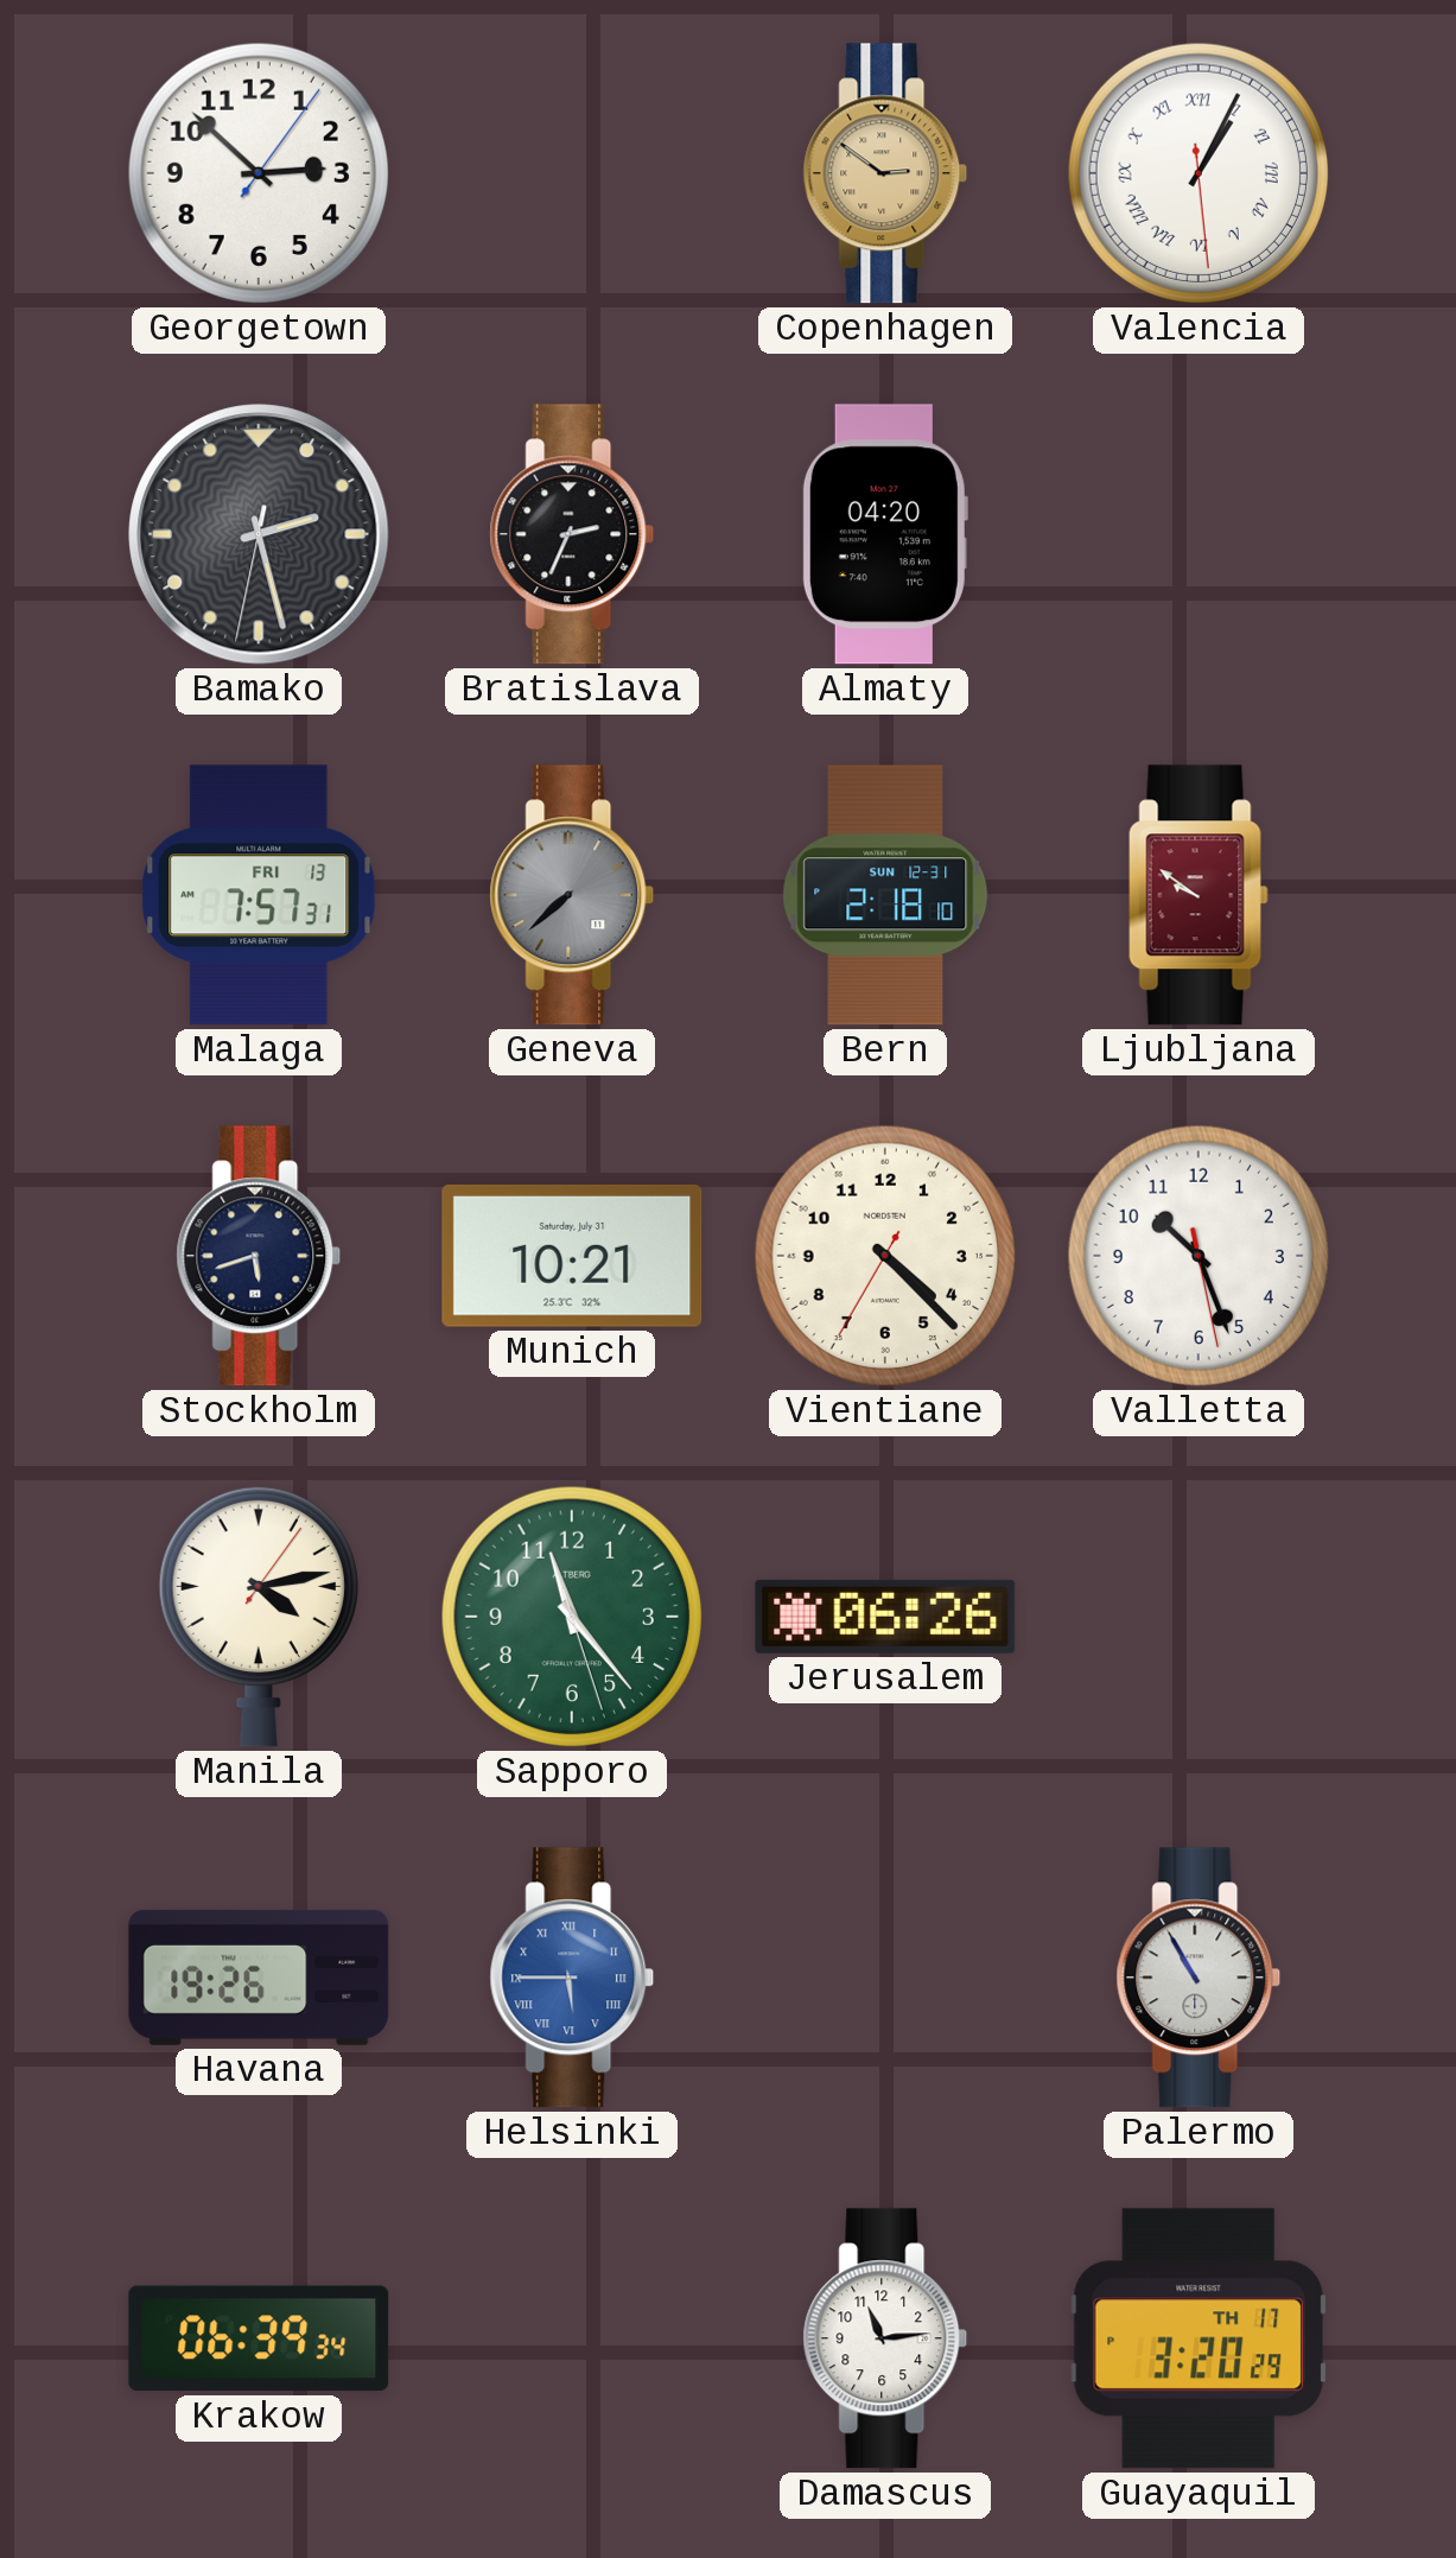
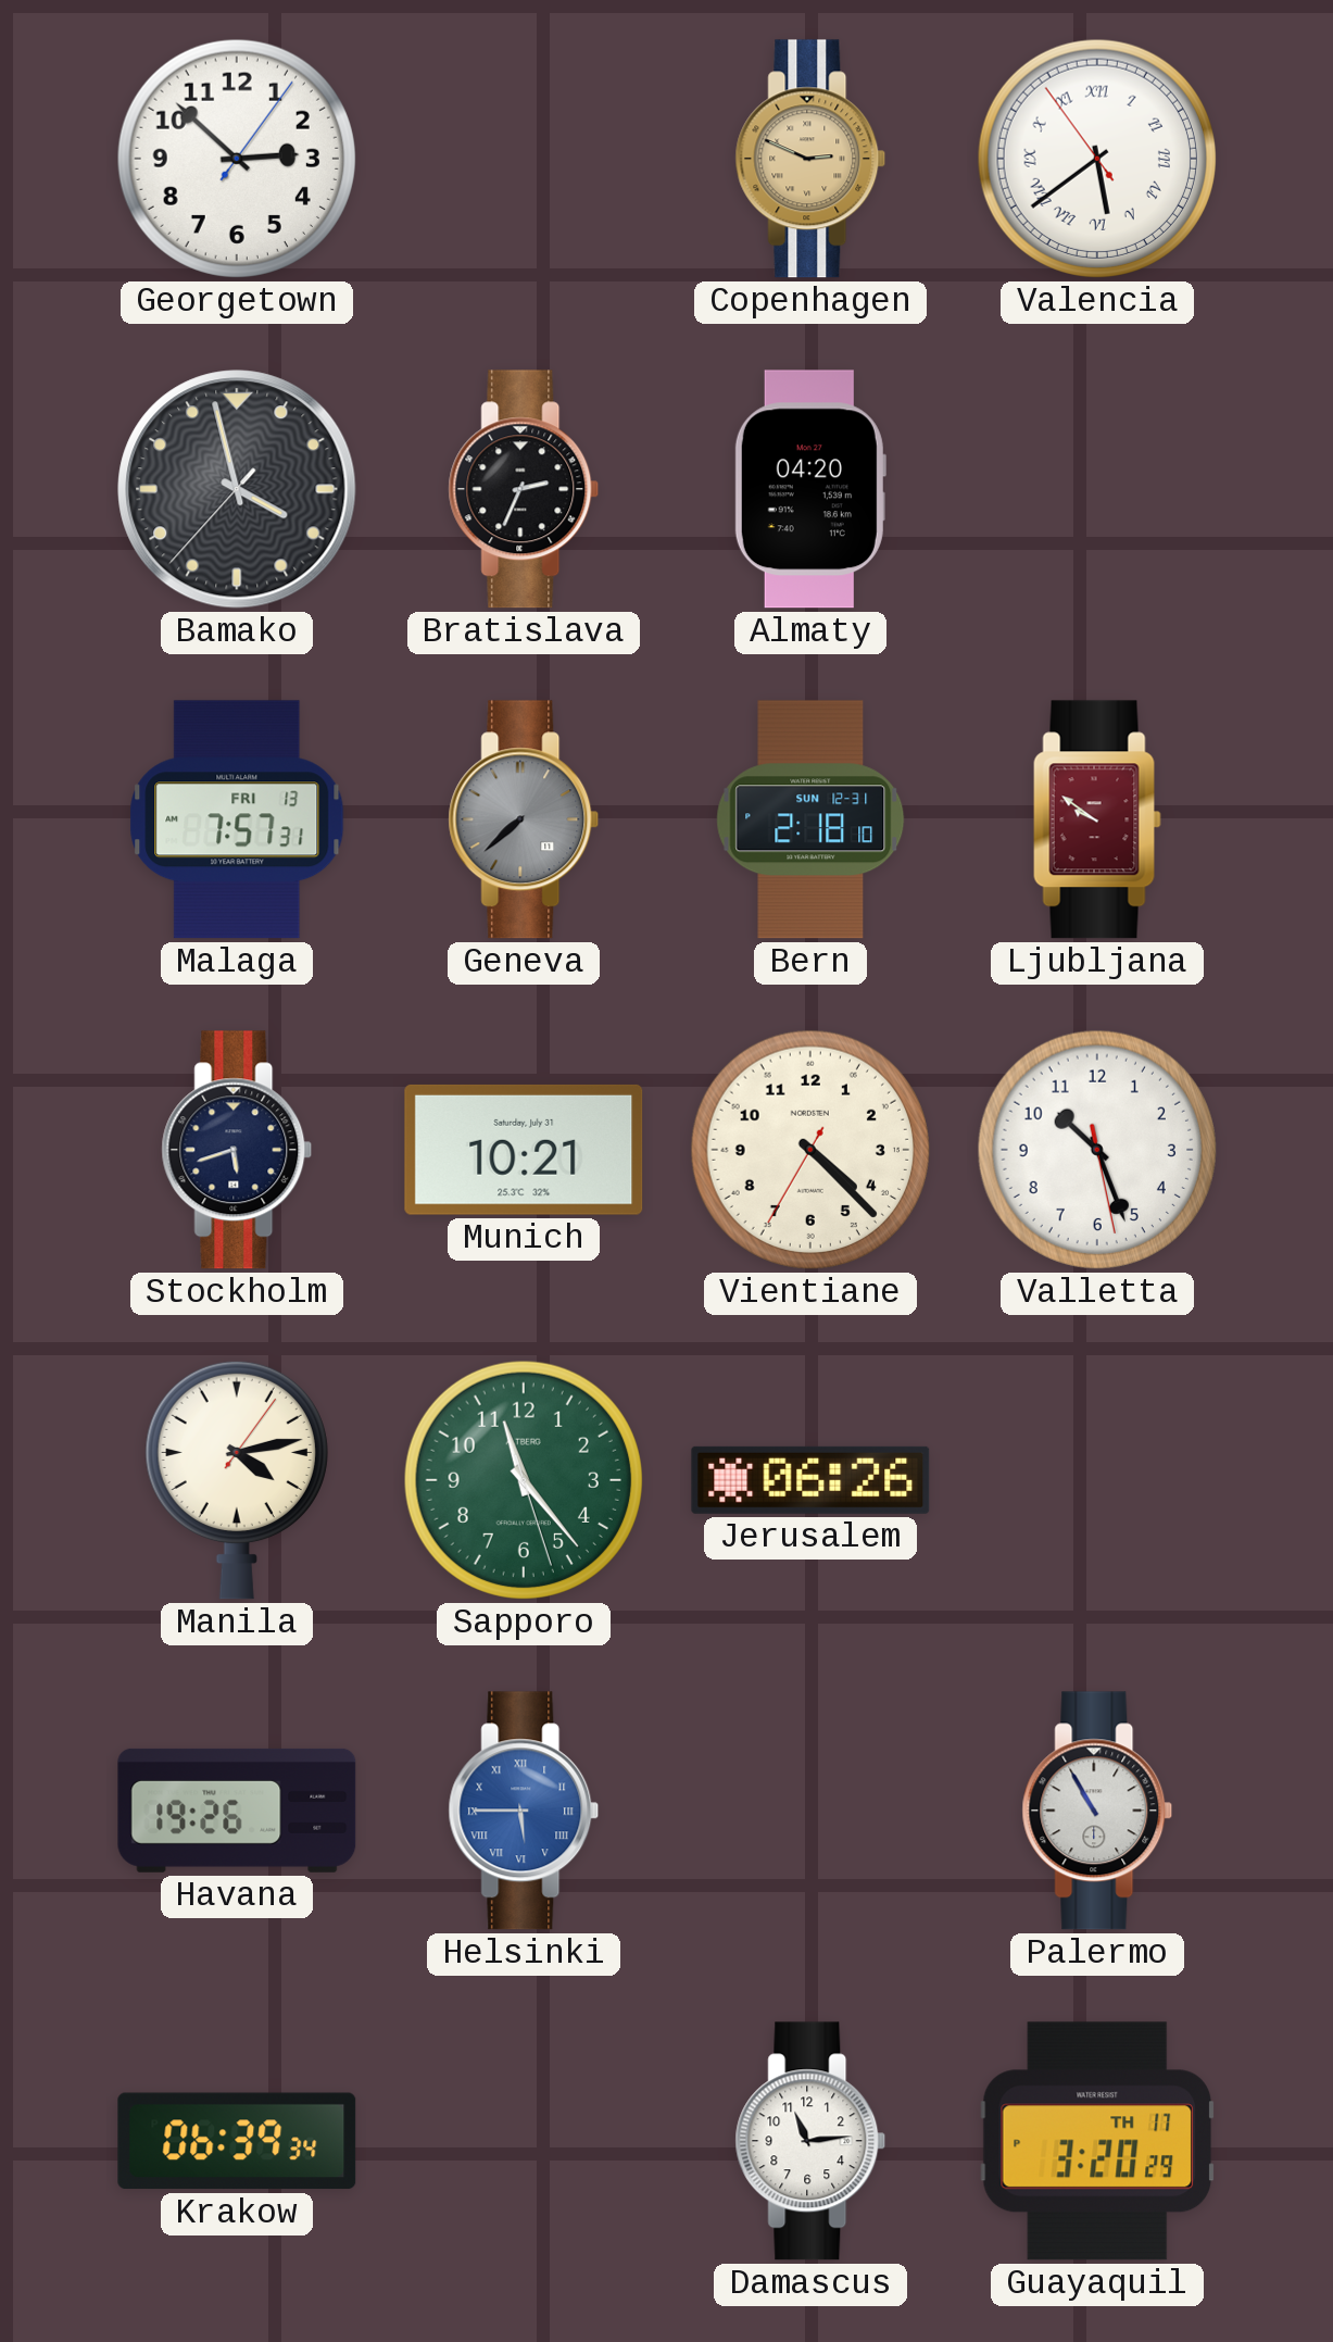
Copenhagen: 2:51 -> 2:49
Valencia: 1:04 -> 5:38
Bamako: 2:27 -> 3:57
